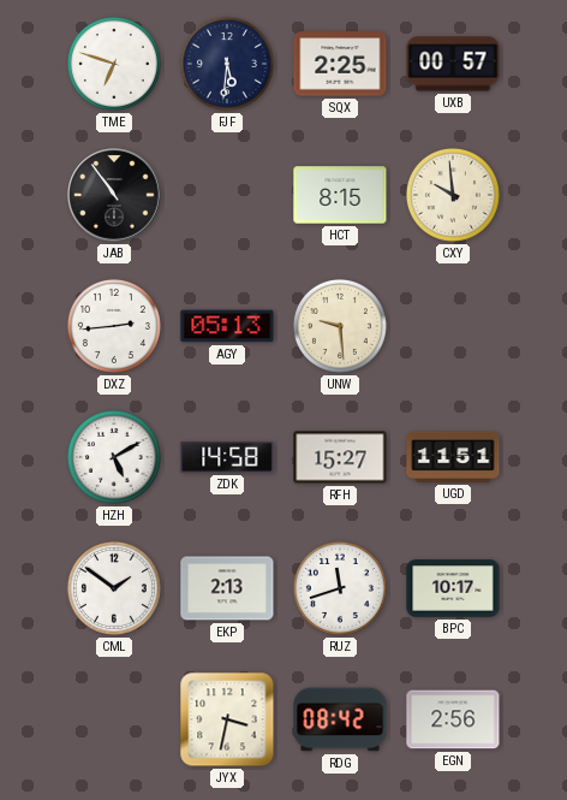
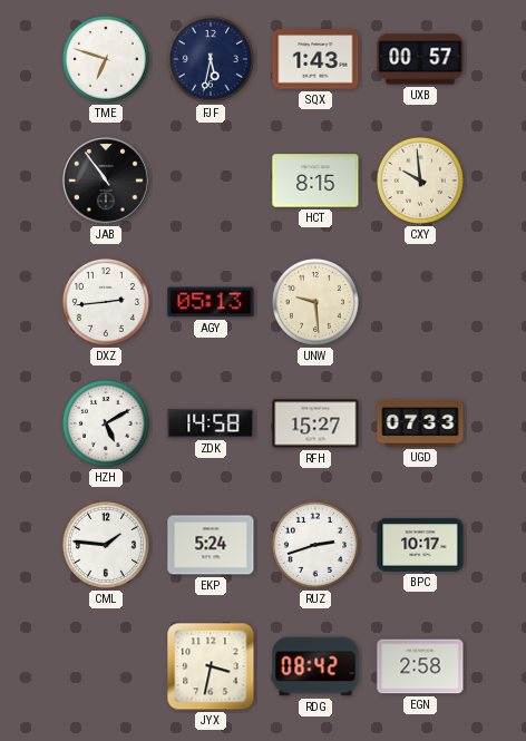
FJF: 5:31 -> 5:32
SQX: 2:25 -> 1:43
UGD: 11:51 -> 07:33
CML: 1:51 -> 1:46
EKP: 2:13 -> 5:24
RUZ: 11:42 -> 2:42
EGN: 2:56 -> 2:58
